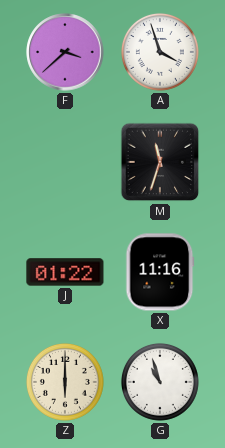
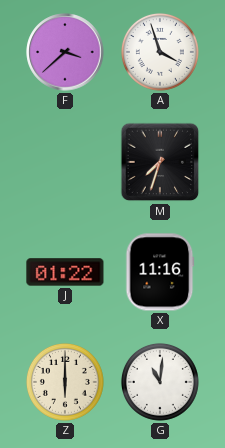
M: 11:33 -> 7:33
G: 10:57 -> 11:01
